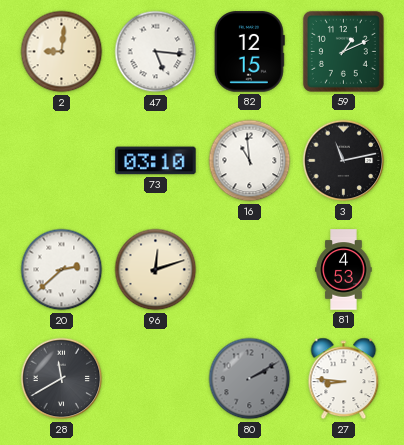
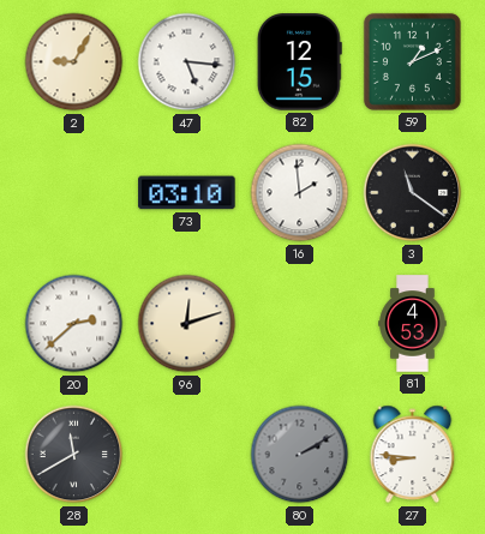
2: 9:01 -> 9:05
16: 10:59 -> 1:59
3: 11:13 -> 11:21
